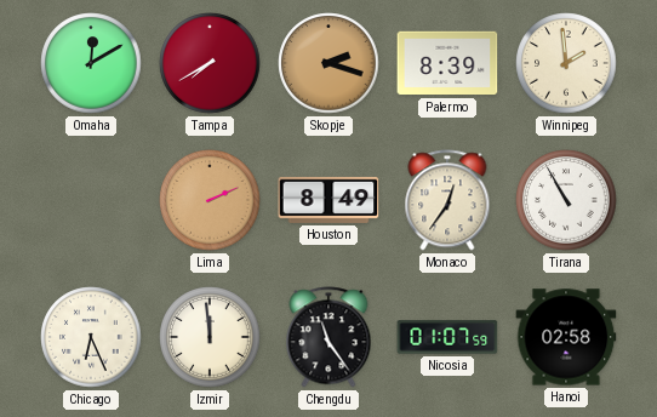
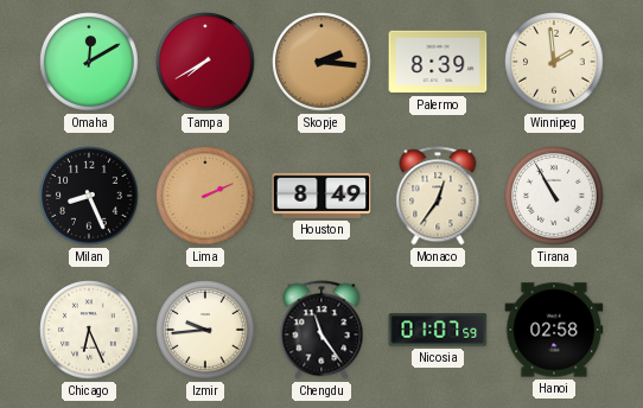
Skopje: 2:18 -> 2:16
Milan: none -> 8:26
Izmir: 11:59 -> 9:44
